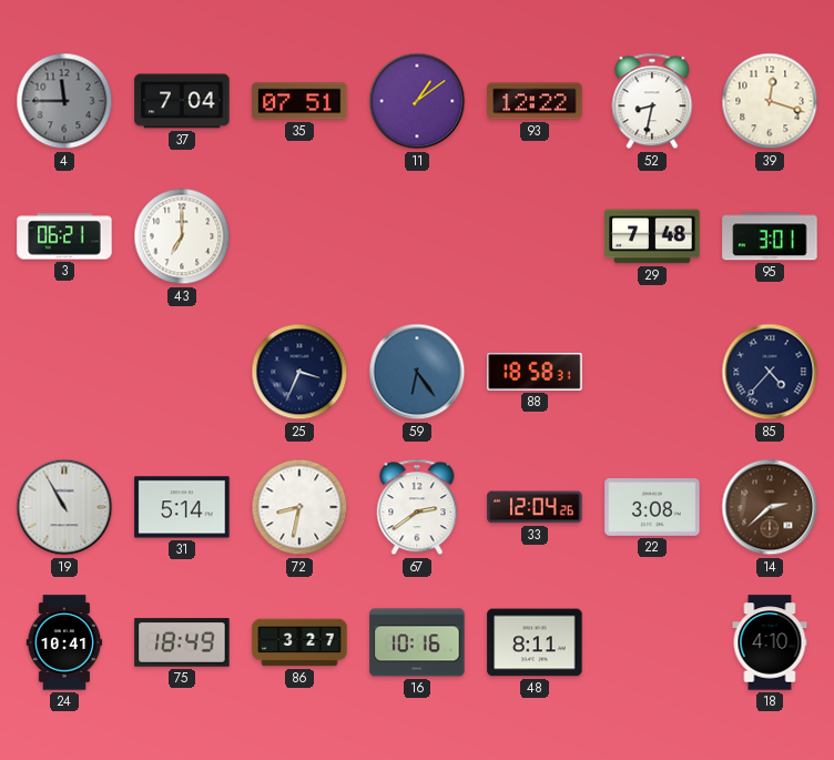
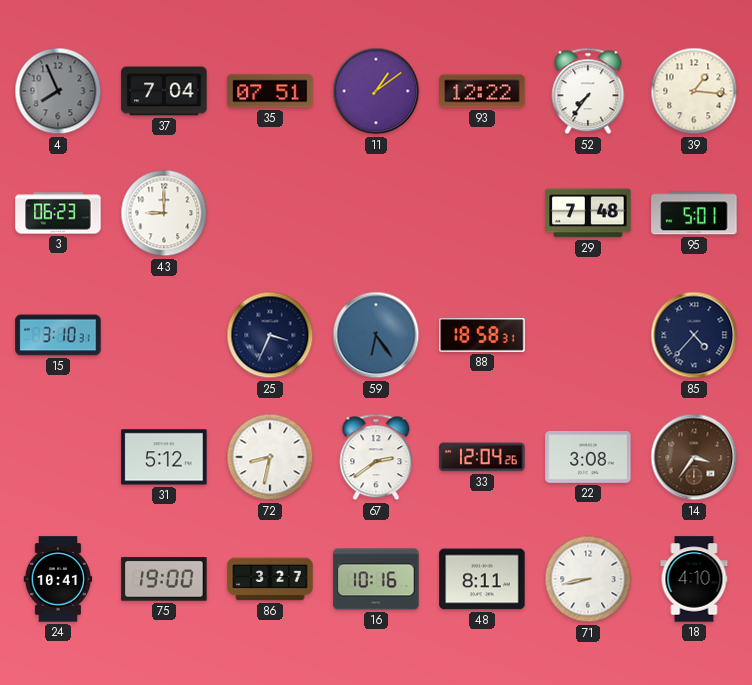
4: 11:45 -> 7:56
52: 8:32 -> 7:36
39: 12:18 -> 1:16
3: 06:21 -> 06:23
43: 7:00 -> 9:00
95: 3:01 -> 5:01
15: none -> 3:10
19: 10:55 -> none
31: 5:14 -> 5:12
14: 2:38 -> 3:36
75: 18:49 -> 19:00
71: none -> 8:43
